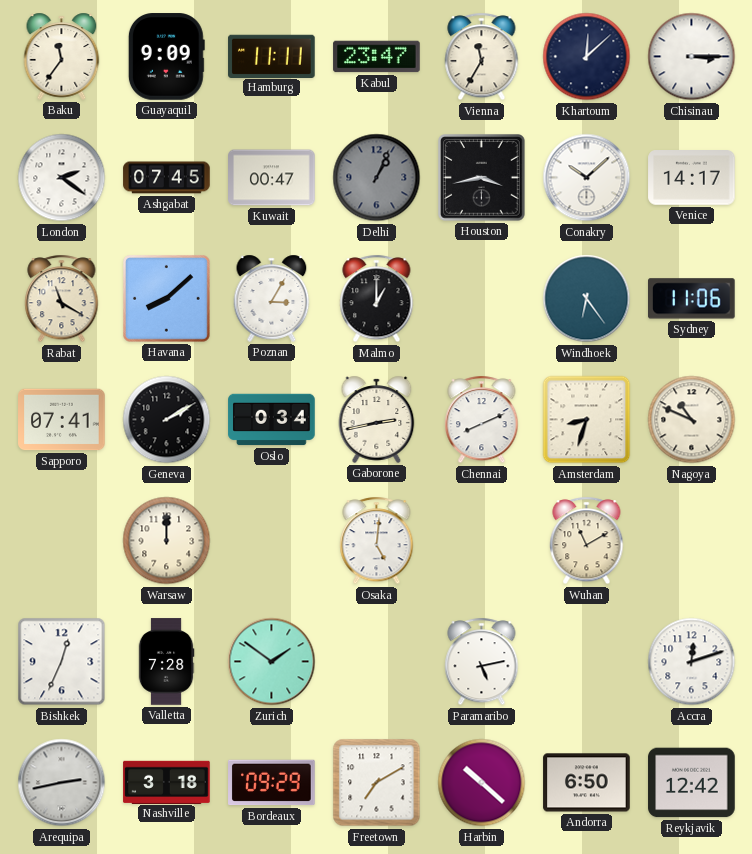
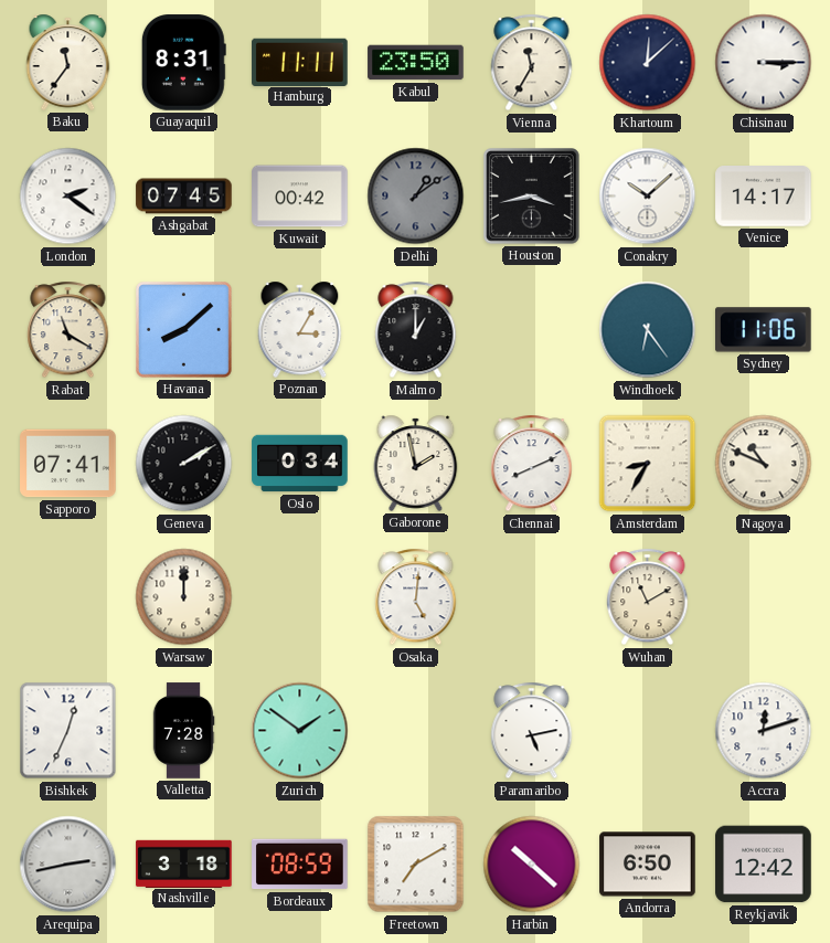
Guayaquil: 9:09 -> 8:31
Kabul: 23:47 -> 23:50
Kuwait: 00:47 -> 00:42
Delhi: 1:04 -> 1:09
Gaborone: 2:43 -> 1:58
Amsterdam: 8:33 -> 8:35
Bordeaux: 09:29 -> 08:59
